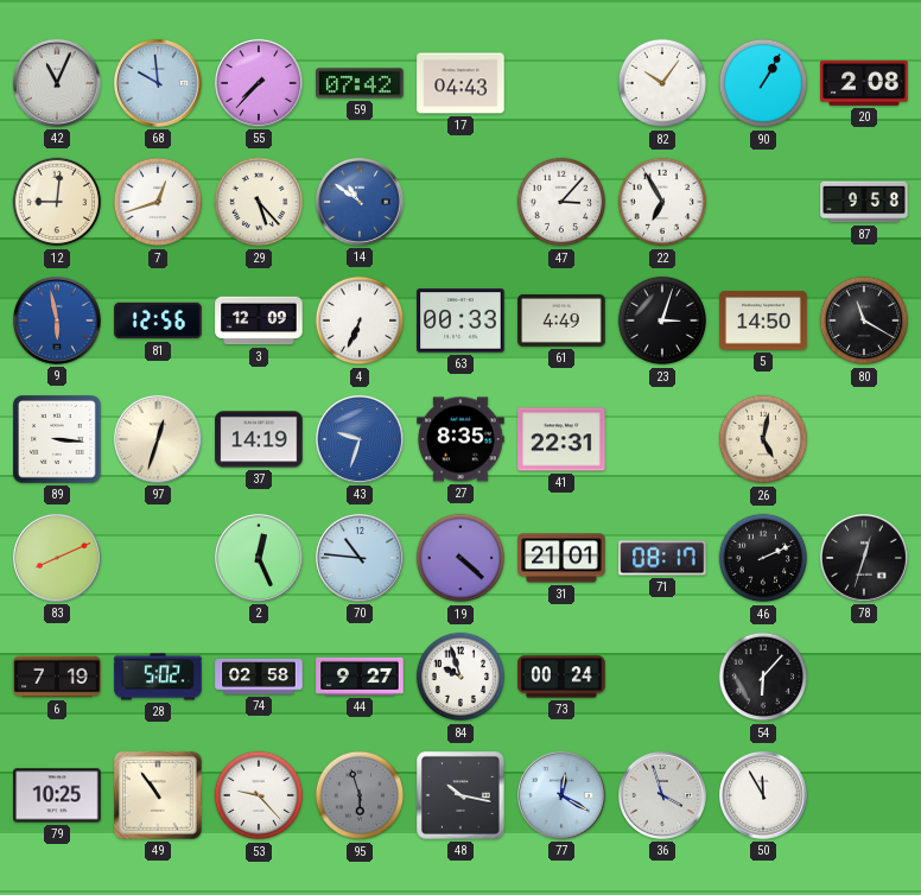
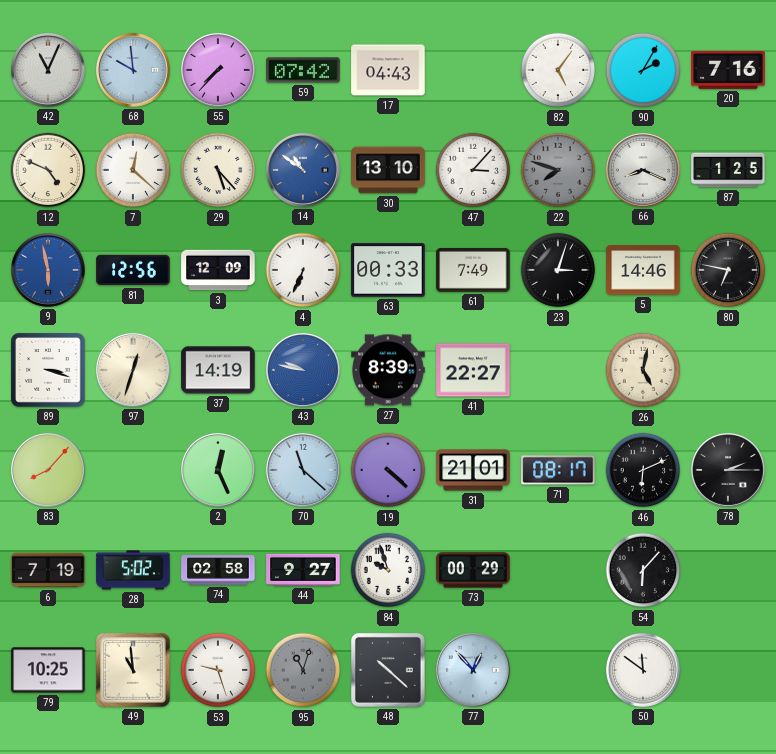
82: 10:06 -> 5:06
90: 1:05 -> 2:05
20: 2:08 -> 7:16
12: 9:01 -> 4:49
7: 12:42 -> 12:22
30: none -> 13:10
22: 6:55 -> 7:48
22 dial: white -> grey
66: none -> 8:19
87: 9:58 -> 1:25
61: 4:49 -> 7:49
5: 14:50 -> 14:46
80: 11:20 -> 6:47
89: 3:16 -> 3:18
43: 9:33 -> 9:47
27: 8:35 -> 8:39
41: 22:31 -> 22:27
83: 8:11 -> 8:07
70: 10:46 -> 11:22
46: 2:11 -> 6:11
78: 12:33 -> 2:15
73: 00:24 -> 00:29
49: 10:54 -> 10:59
53: 9:23 -> 9:27
95: 5:57 -> 11:03
48: 10:17 -> 10:22
77: 12:20 -> 12:53
36: 3:57 -> none
50: 11:55 -> 11:51
